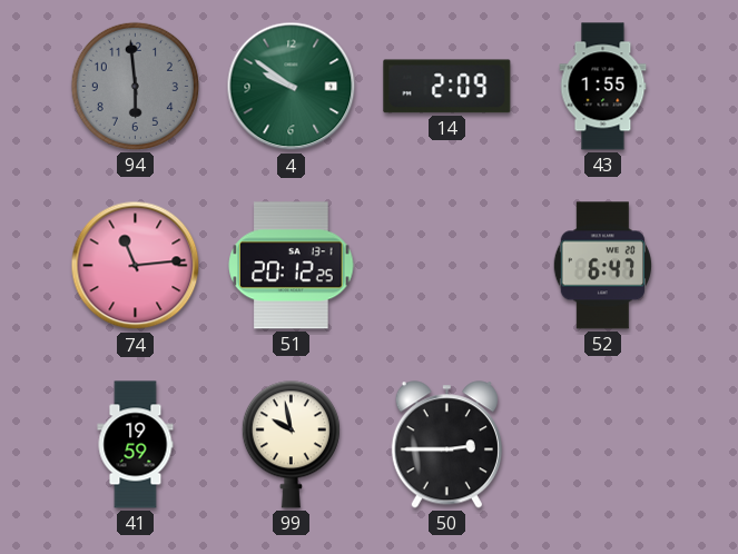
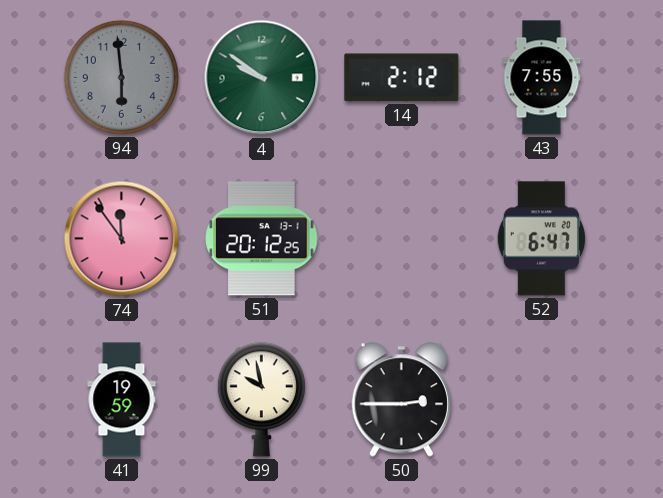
14: 2:09 -> 2:12
43: 1:55 -> 7:55
74: 11:14 -> 11:54
